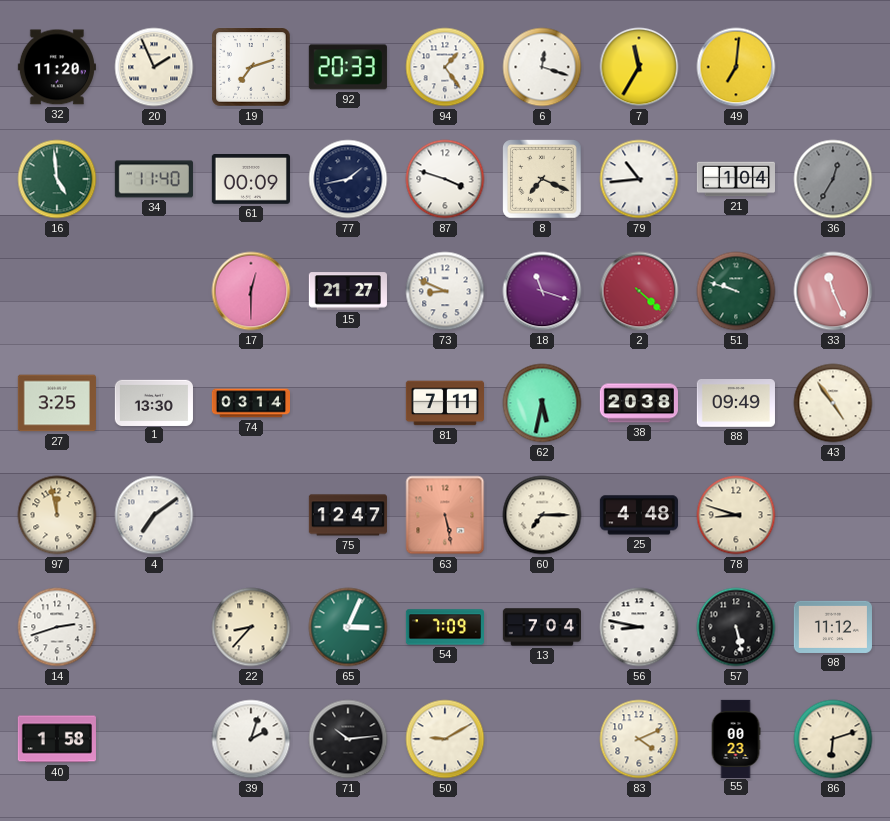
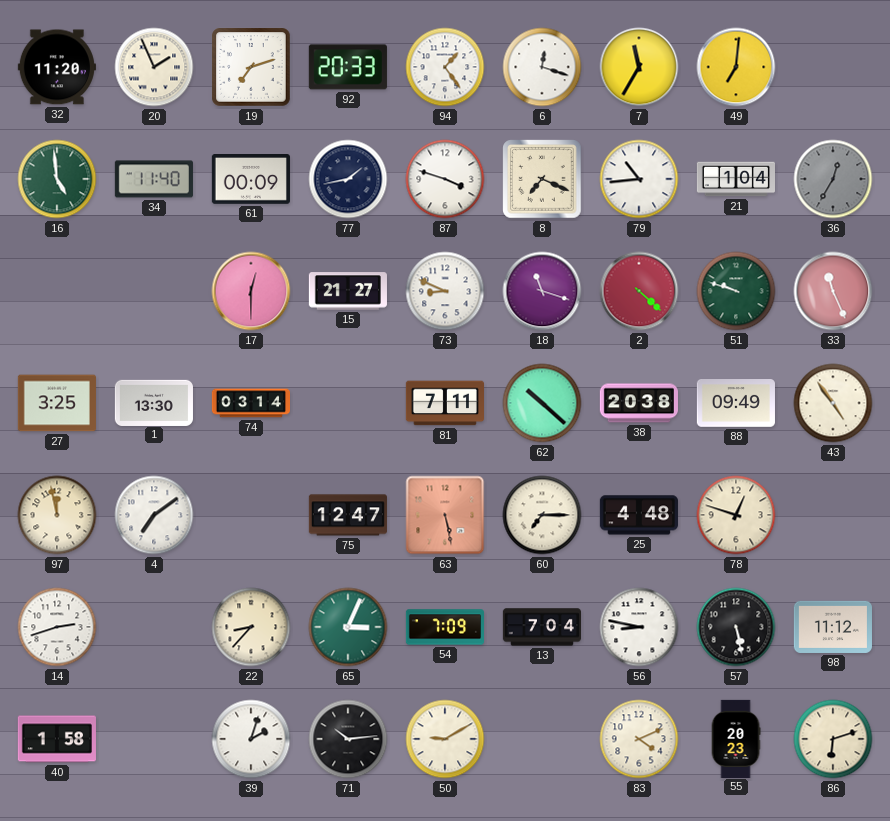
62: 5:32 -> 10:22
78: 8:48 -> 12:48
55: 00:23 -> 20:23
